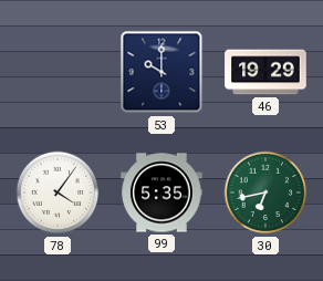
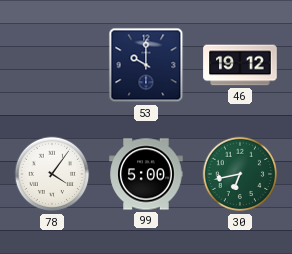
46: 19:29 -> 19:12
99: 5:35 -> 5:00
